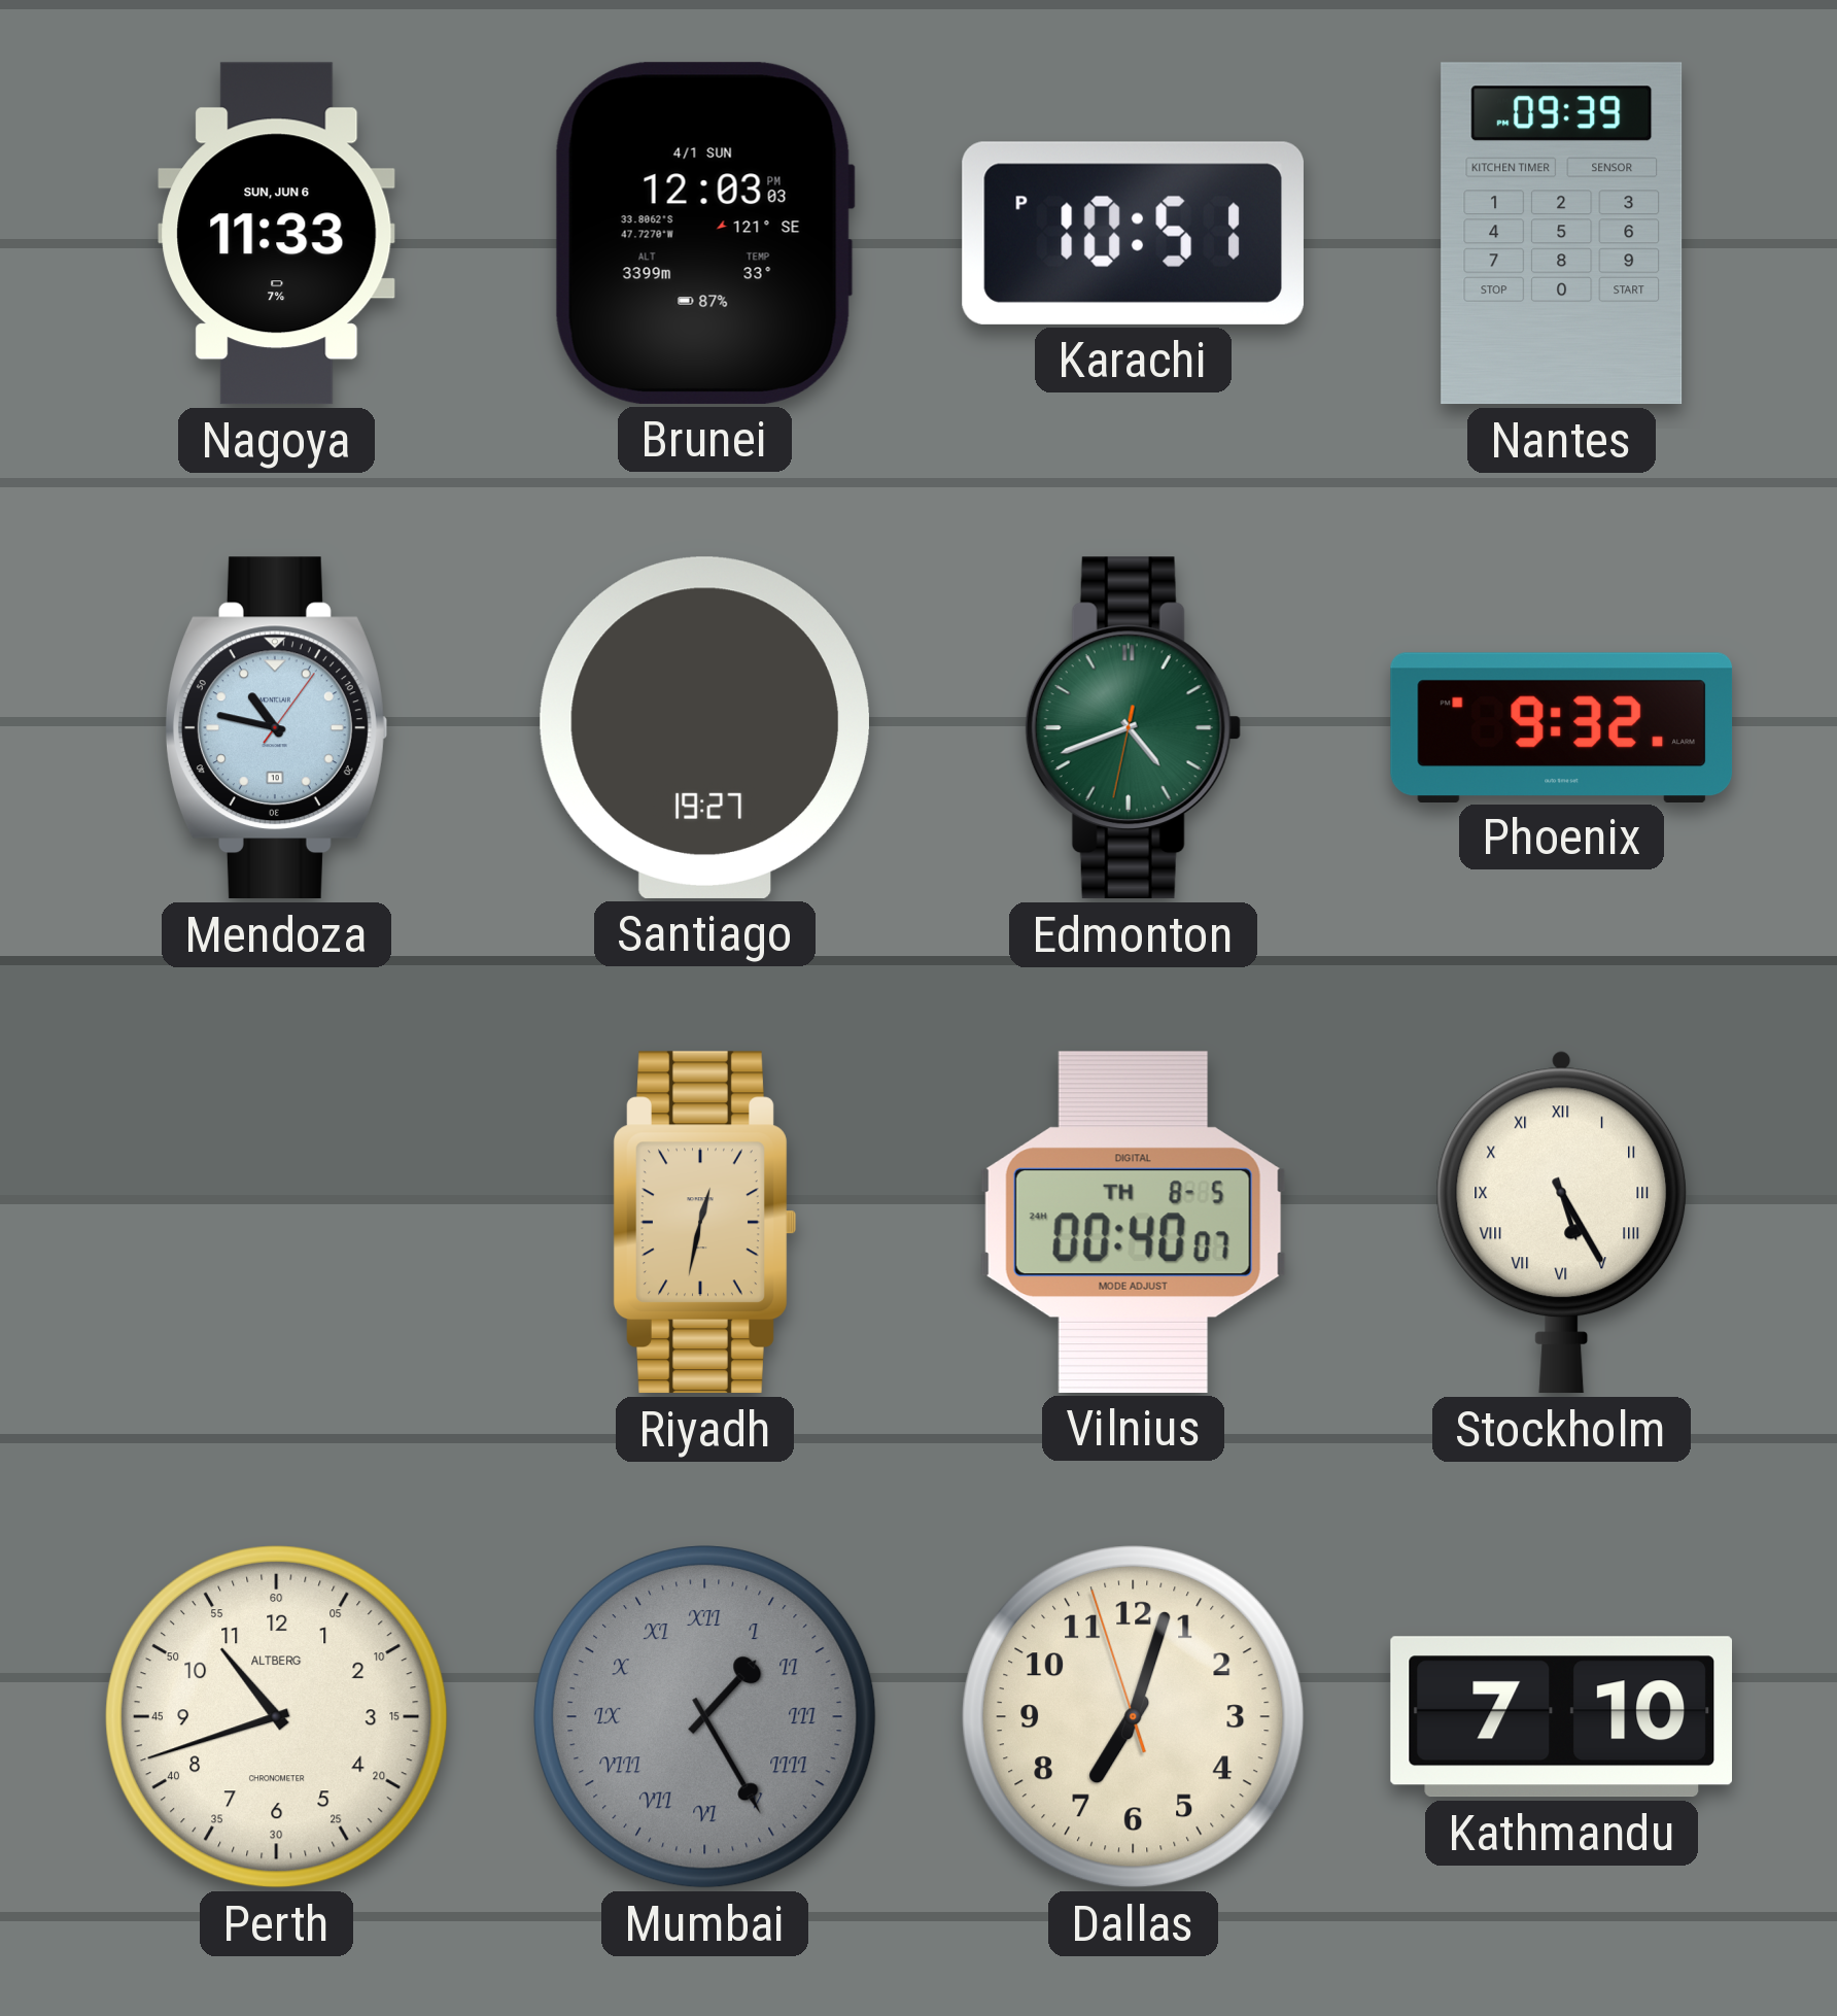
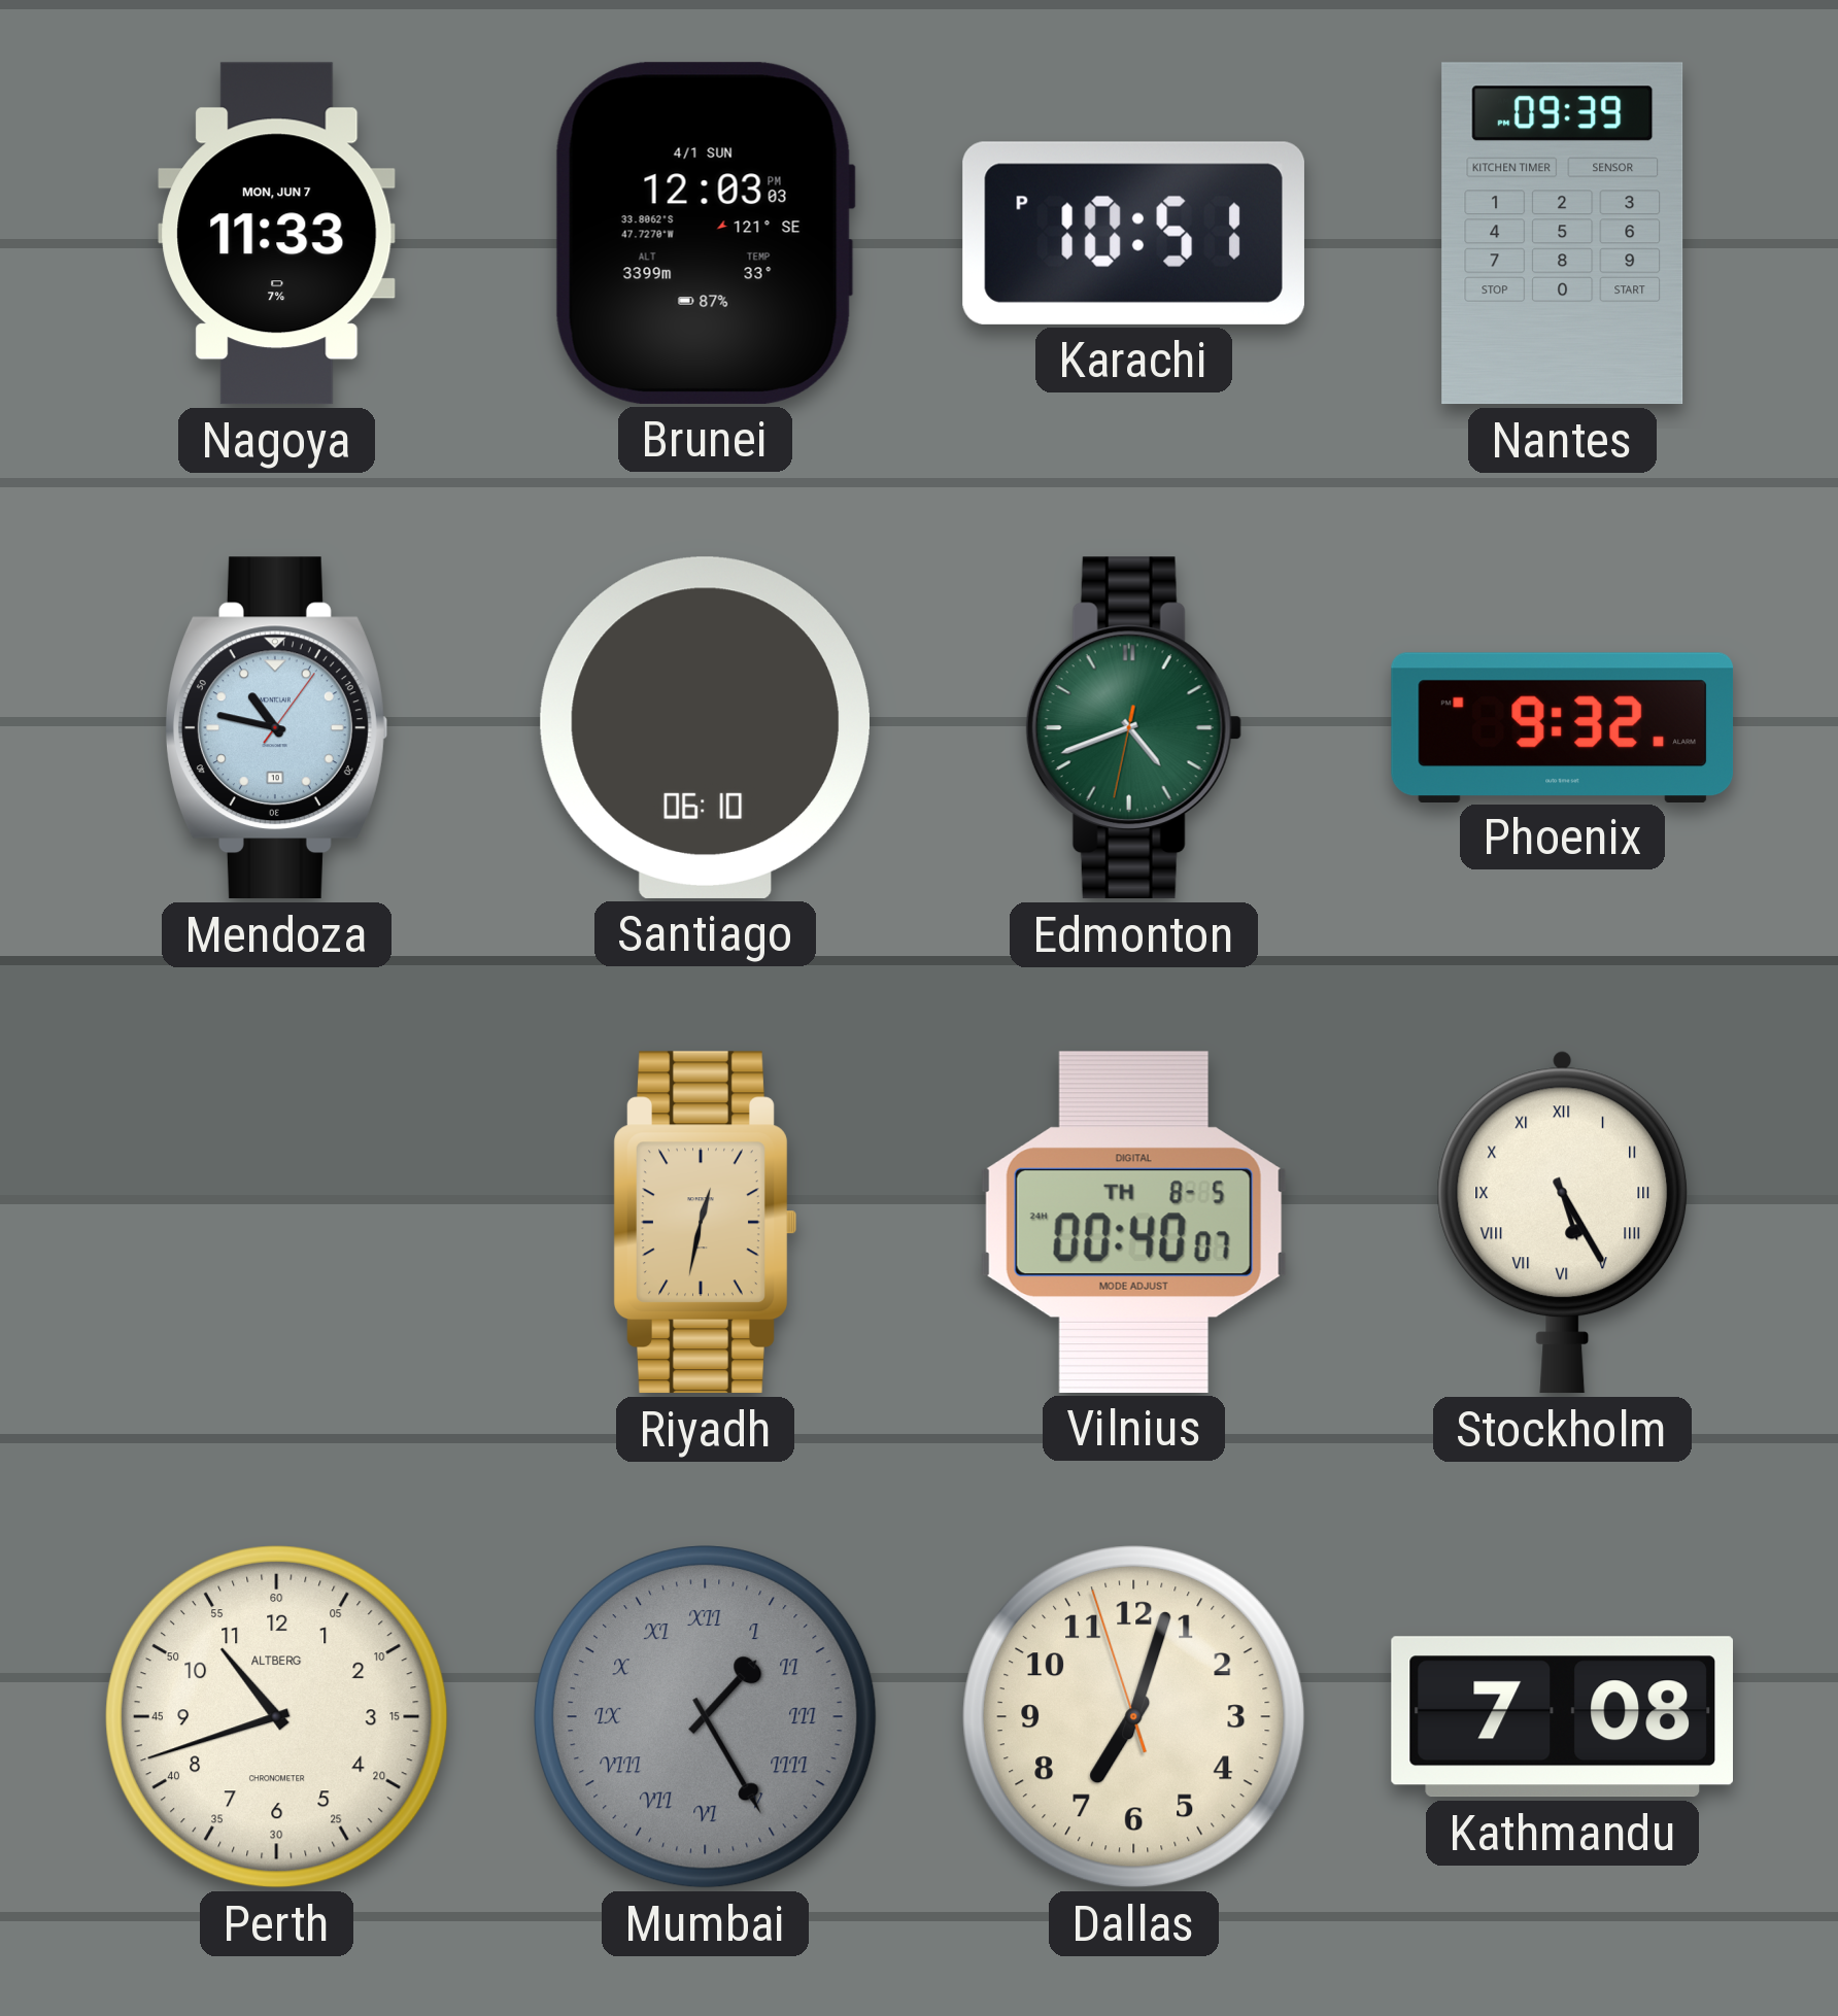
Nagoya date: SUN, JUN 6 -> MON, JUN 7
Santiago: 19:27 -> 06:10
Kathmandu: 7:10 -> 7:08
